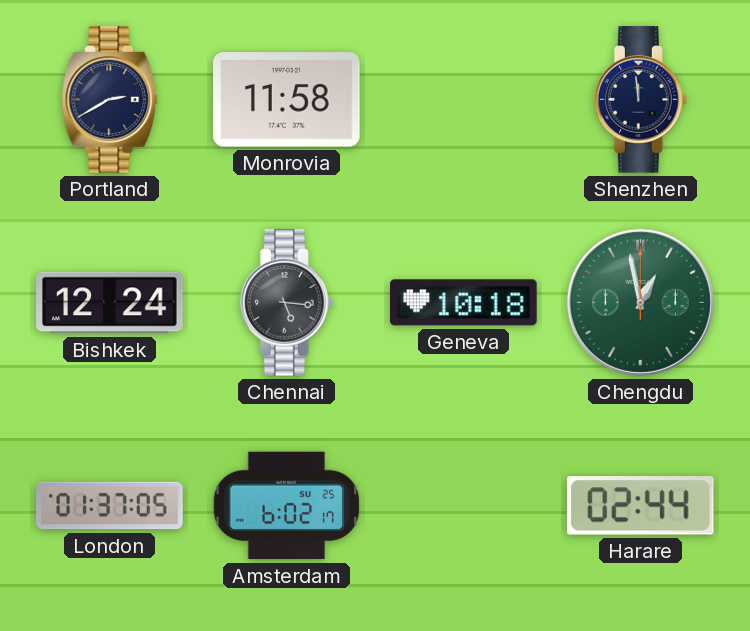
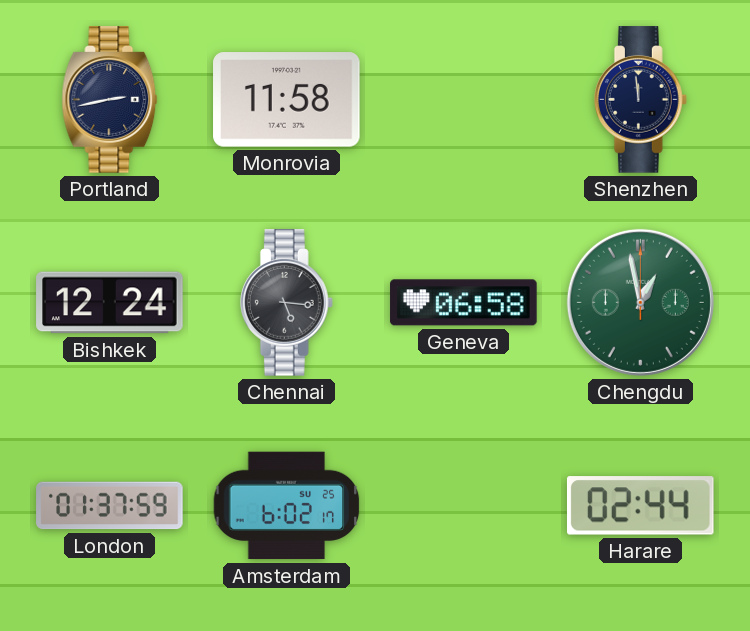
Portland: 2:40 -> 2:43
Geneva: 10:18 -> 06:58
London: 01:37:05 -> 01:37:59
